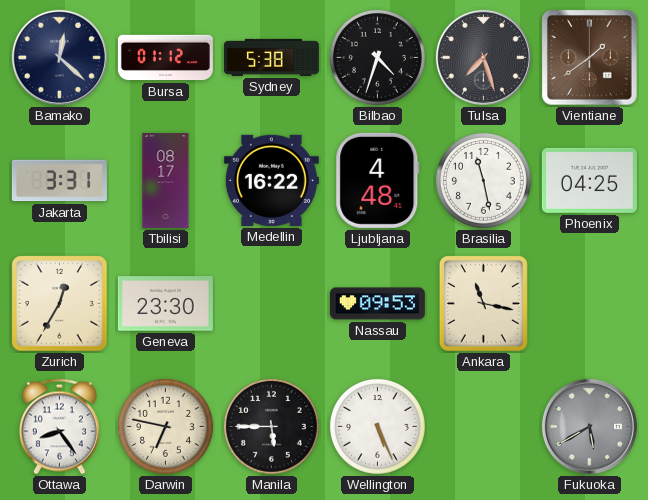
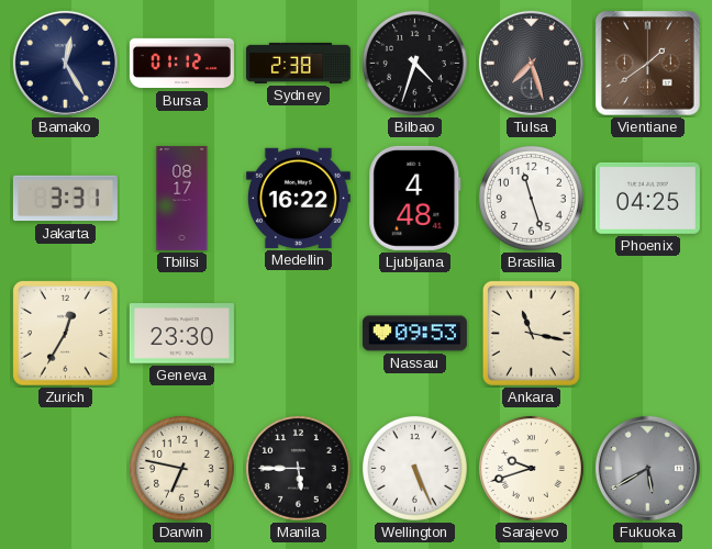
Bamako: 12:22 -> 12:25
Sydney: 5:38 -> 2:38
Brasilia: 11:28 -> 11:27
Ottawa: 8:24 -> none
Sarajevo: none -> 9:42
